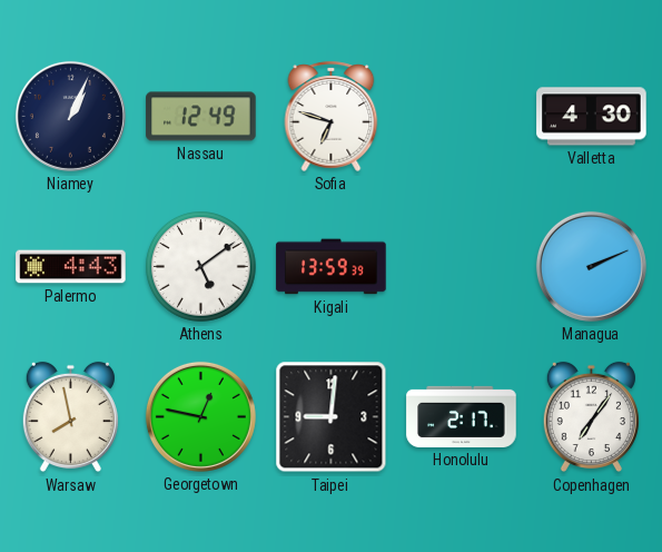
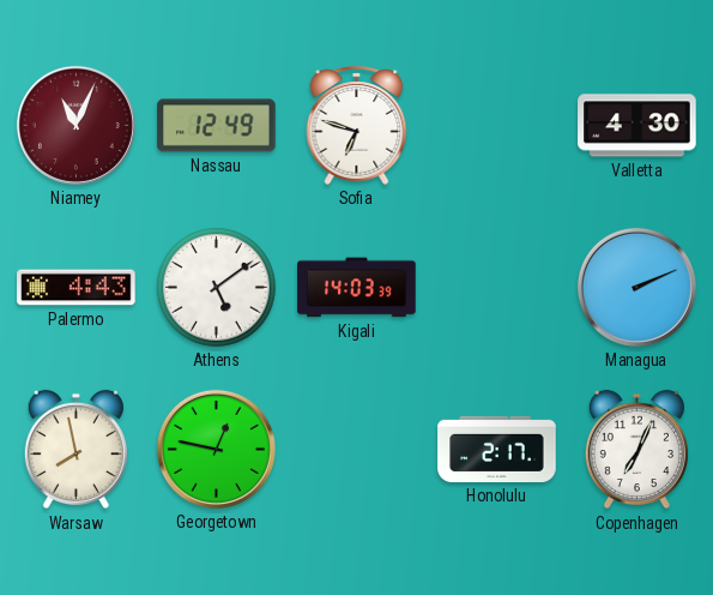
Niamey: 1:04 -> 11:04
Niamey dial: navy -> burgundy
Kigali: 13:59 -> 14:03
Taipei: 9:01 -> none
Copenhagen: 7:06 -> 7:04
